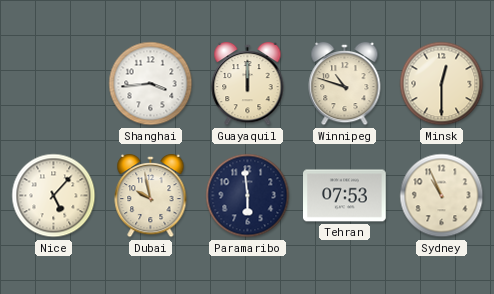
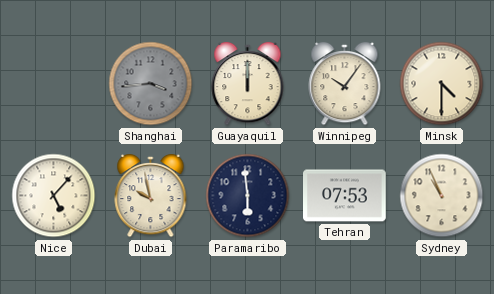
Shanghai dial: white -> grey
Winnipeg: 10:48 -> 10:06
Minsk: 12:30 -> 4:30
